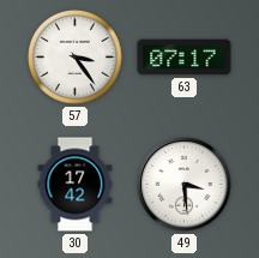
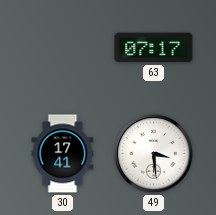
57: 3:24 -> none
30: 17:42 -> 17:41
